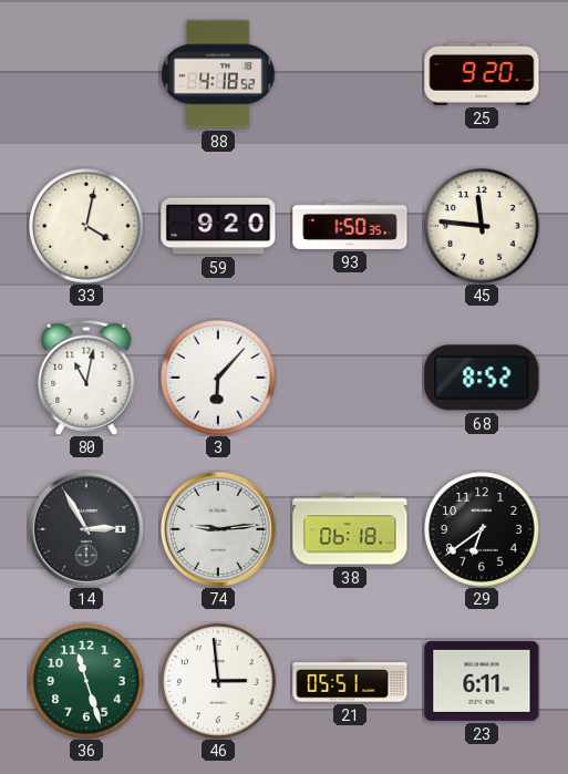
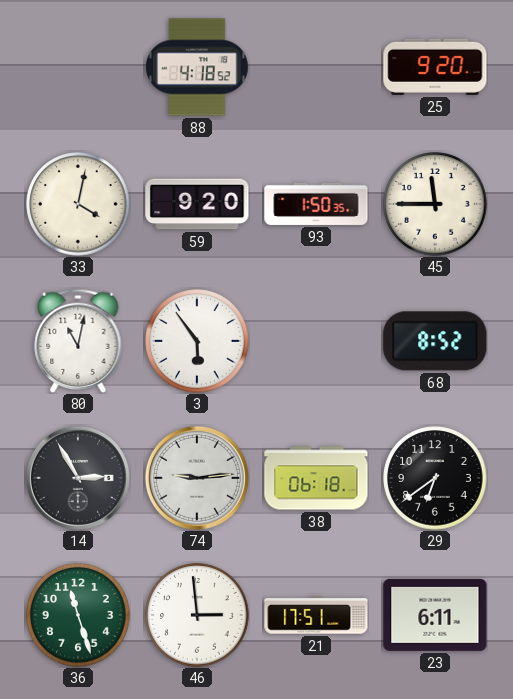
45: 11:46 -> 11:45
3: 6:07 -> 5:54
21: 05:51 -> 17:51
